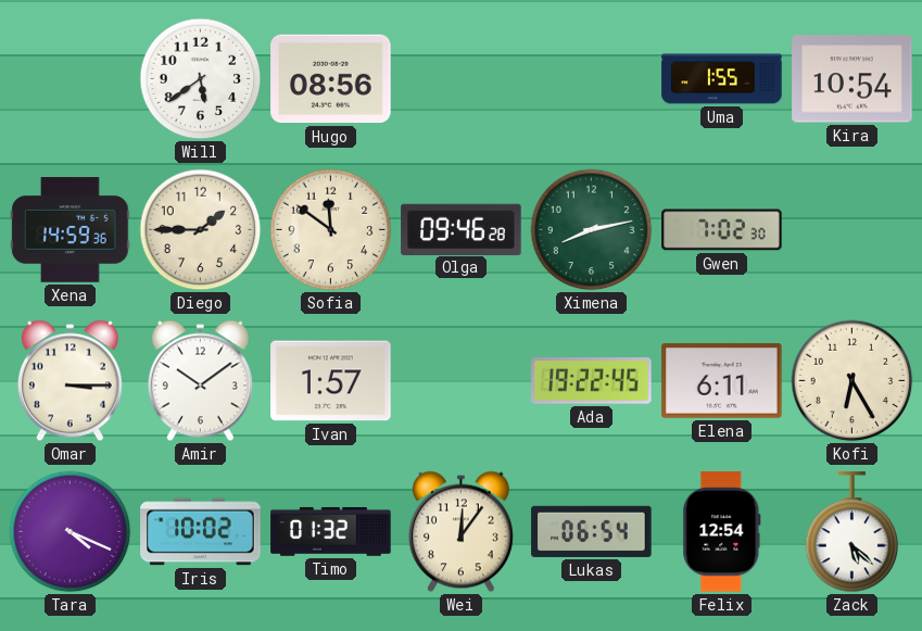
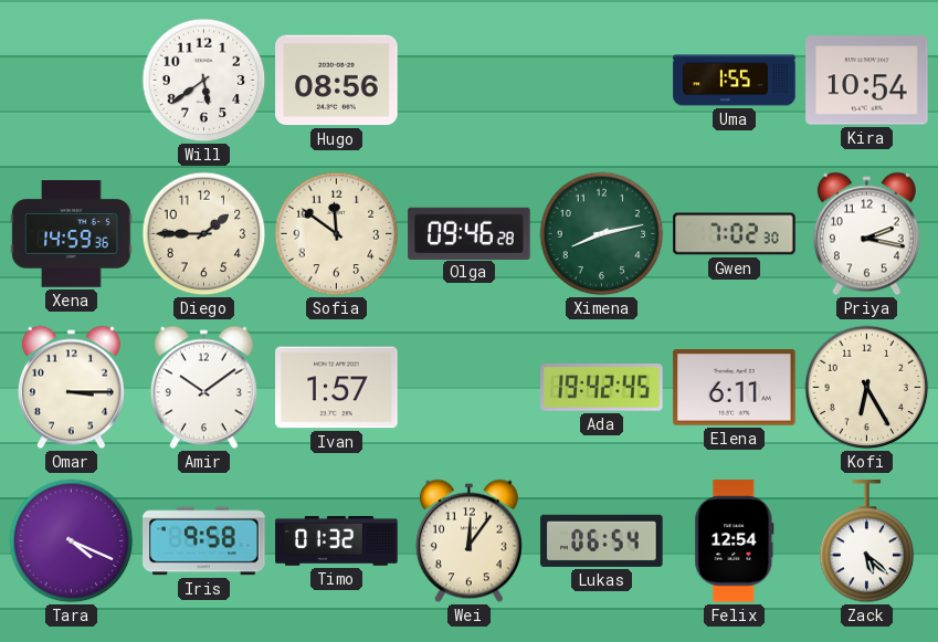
Priya: none -> 2:17
Ada: 19:22 -> 19:42
Iris: 10:02 -> 9:58
